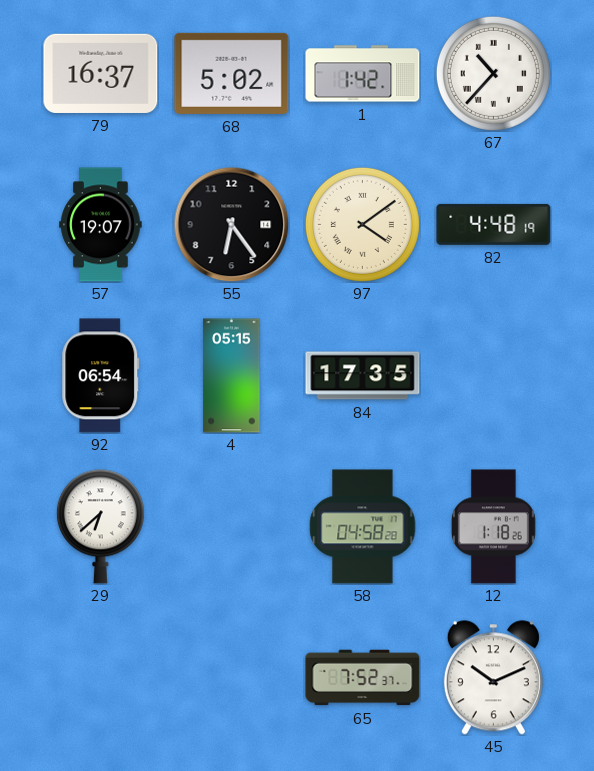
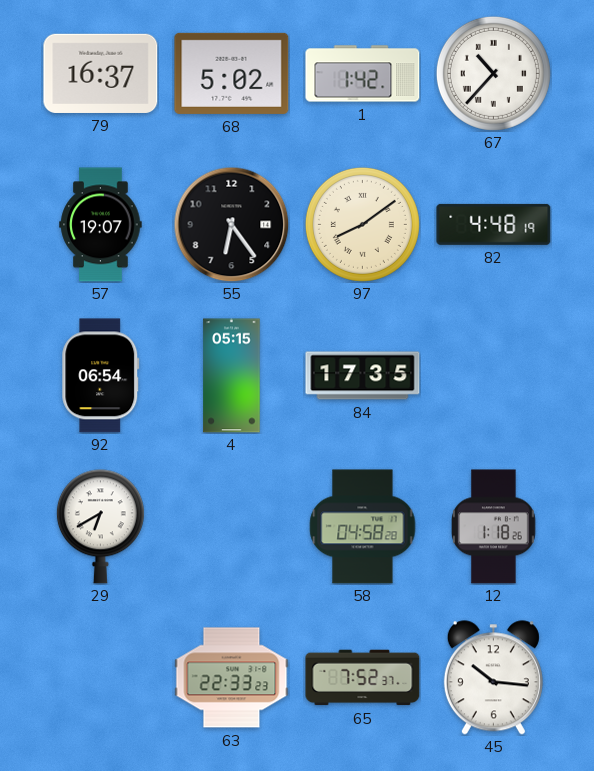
97: 4:09 -> 8:09
29: 6:38 -> 6:40
63: none -> 22:33
45: 10:11 -> 10:16
